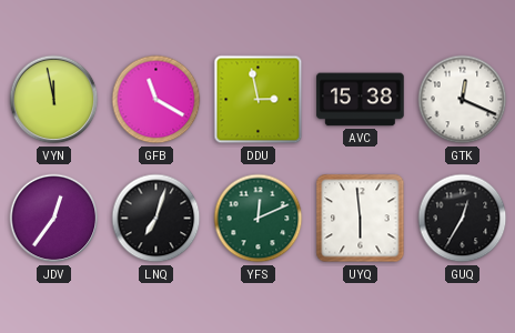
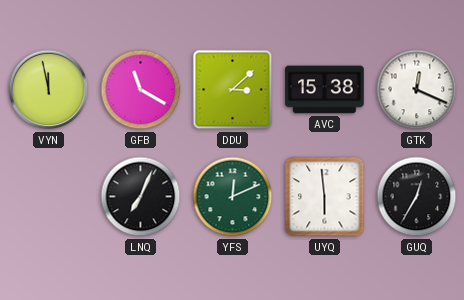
DDU: 2:58 -> 3:08
JDV: 12:36 -> none
LNQ: 7:03 -> 7:04
